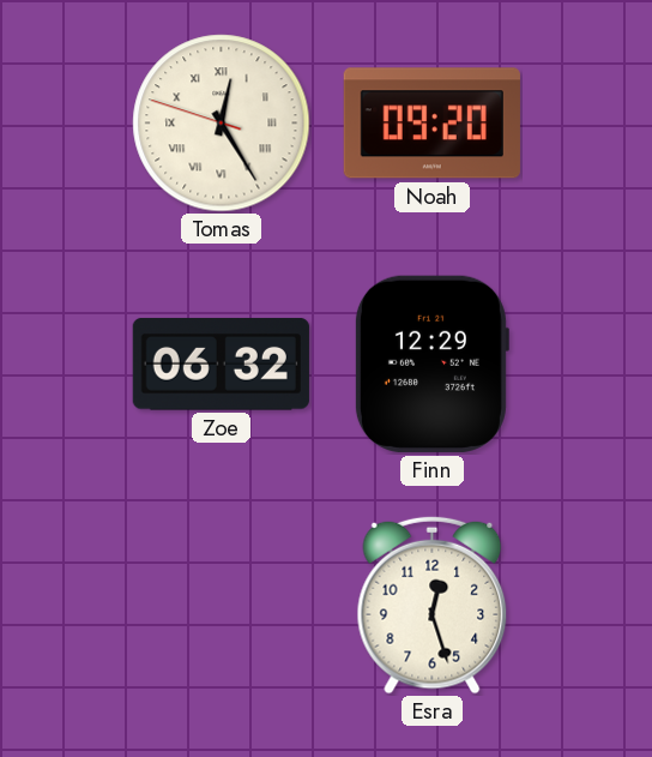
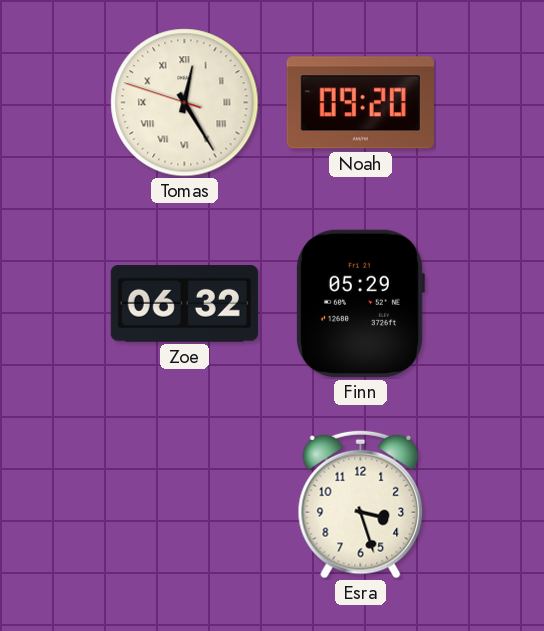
Finn: 12:29 -> 05:29
Esra: 12:27 -> 3:27
